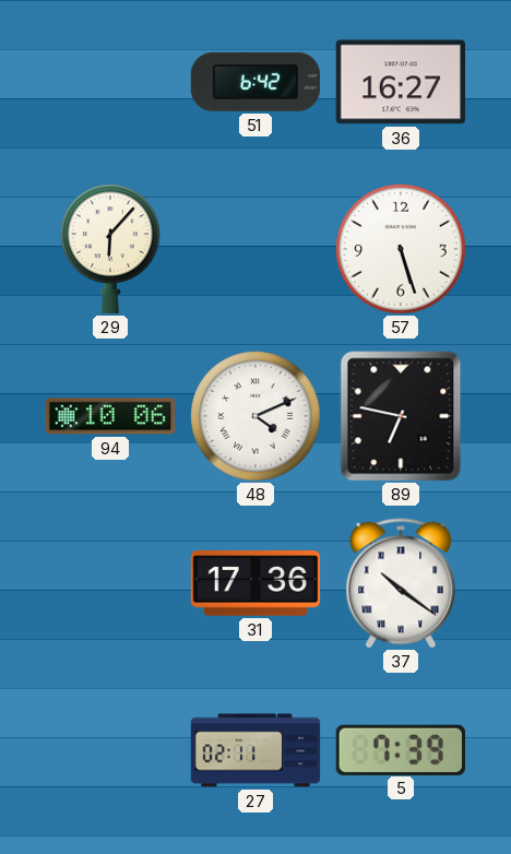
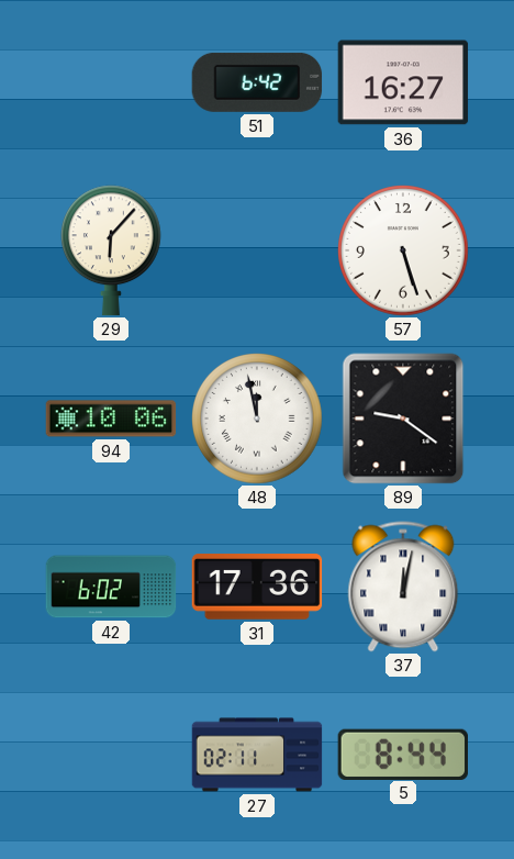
48: 4:11 -> 11:58
89: 6:47 -> 9:21
42: none -> 6:02
37: 10:21 -> 12:02
5: 7:39 -> 8:44
